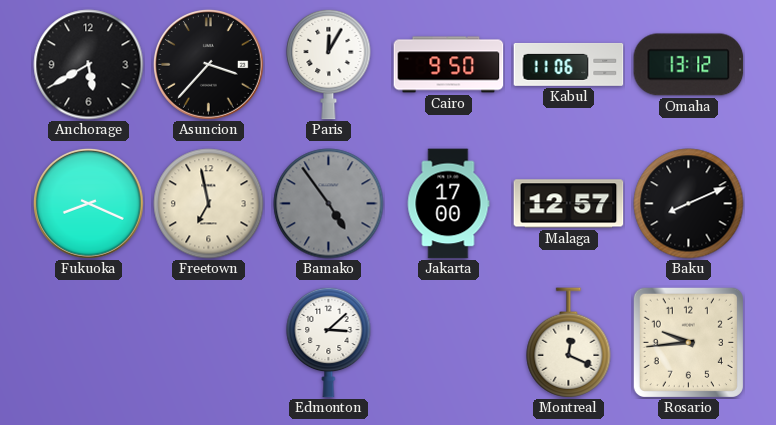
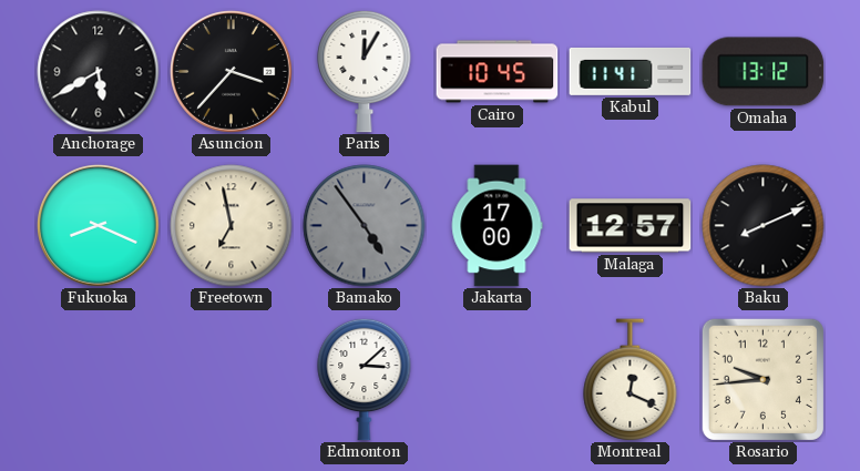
Cairo: 9:50 -> 10:45
Kabul: 11:06 -> 11:41
